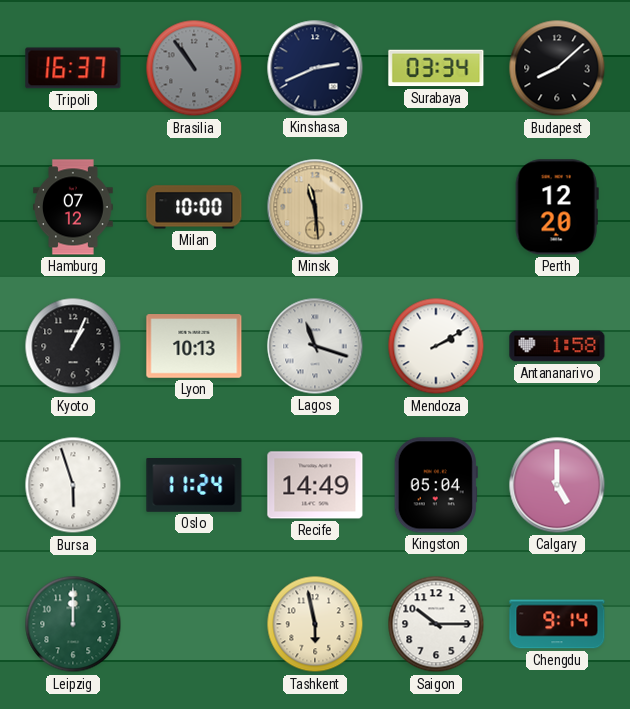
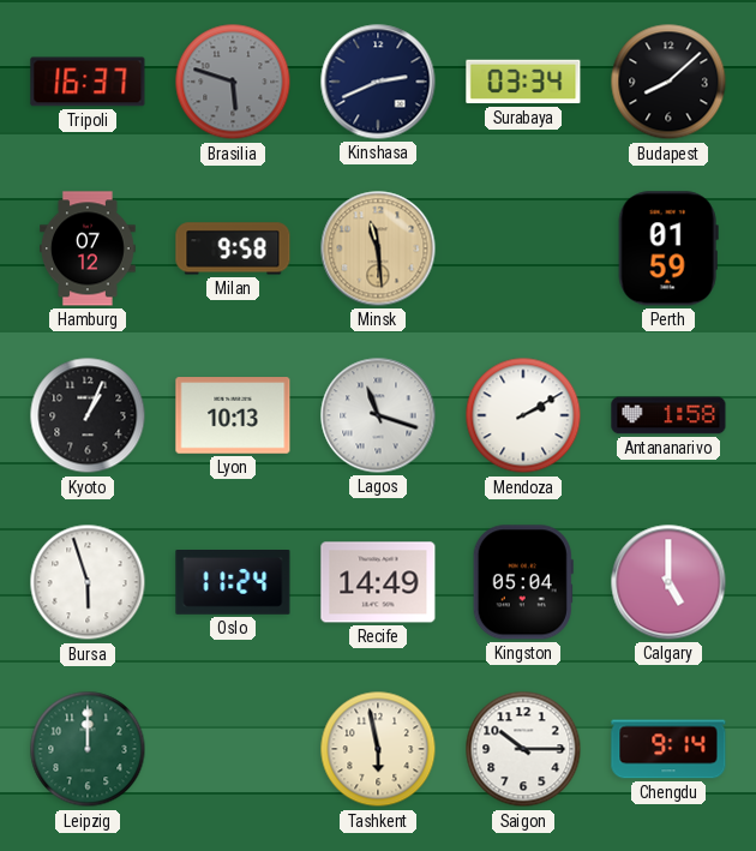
Brasilia: 10:54 -> 5:48
Milan: 10:00 -> 9:58
Perth: 12:20 -> 01:59
